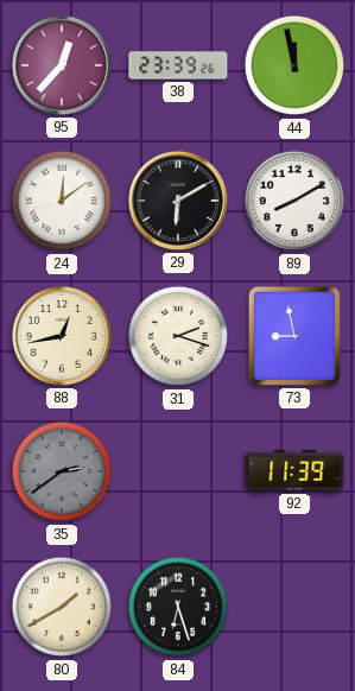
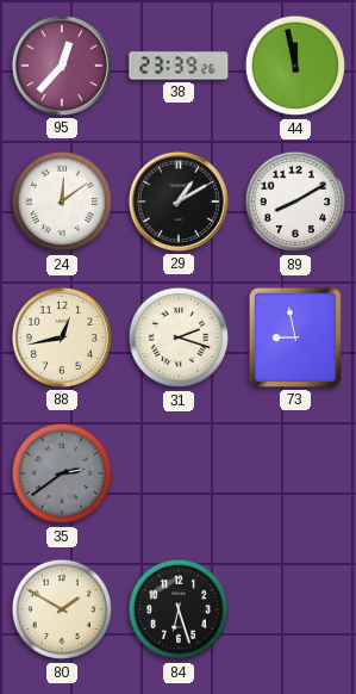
29: 6:10 -> 1:10
92: 11:39 -> none
80: 1:40 -> 1:50
